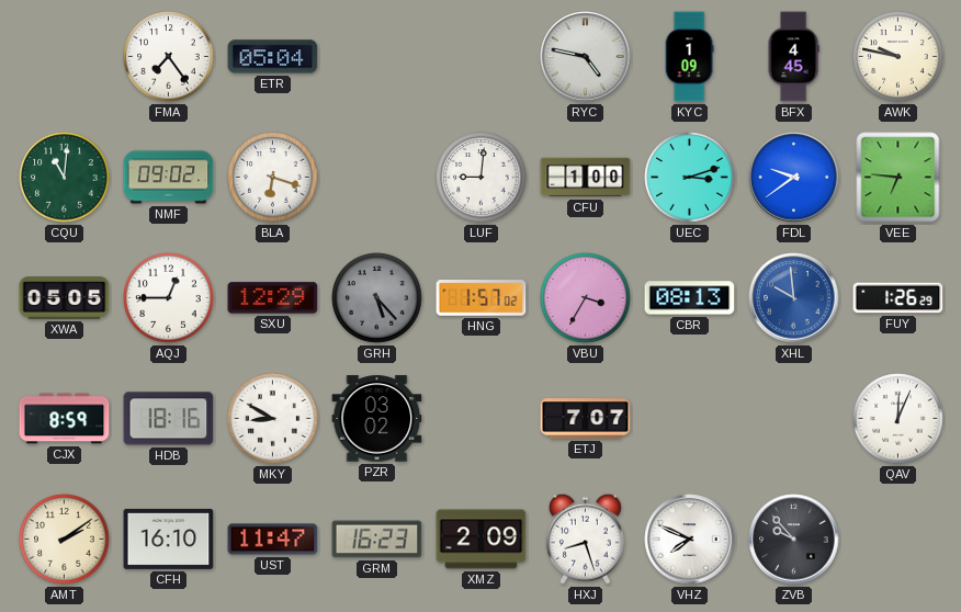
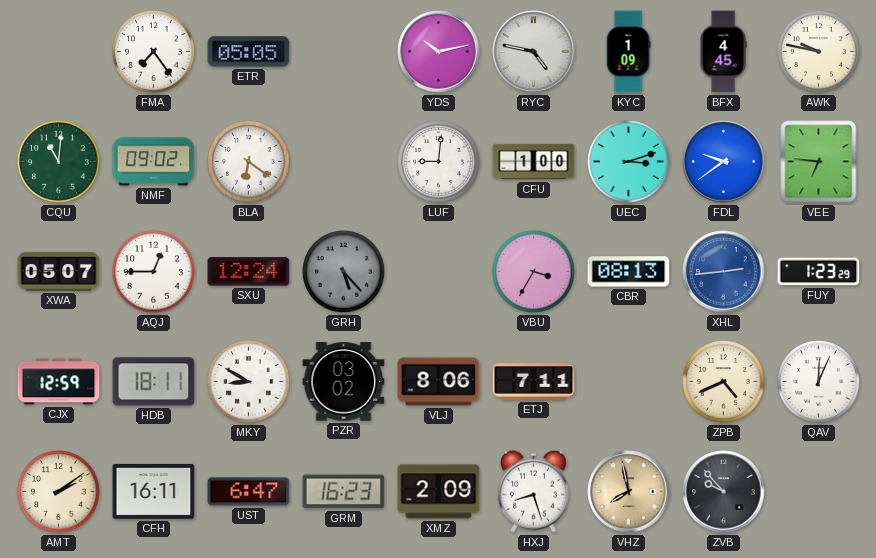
ETR: 05:04 -> 05:05
YDS: none -> 10:13
BLA: 6:18 -> 6:21
XWA: 05:05 -> 05:07
SXU: 12:29 -> 12:24
HNG: 1:57 -> none
XHL: 9:59 -> 2:44
FUY: 1:26 -> 1:23
CJX: 8:59 -> 12:59
HDB: 18:16 -> 18:11
VLJ: none -> 8:06
ETJ: 7:07 -> 7:11
ZPB: none -> 4:41
CFH: 16:10 -> 16:11
UST: 11:47 -> 6:47
VHZ: 7:49 -> 7:58
VHZ dial: white -> champagne
